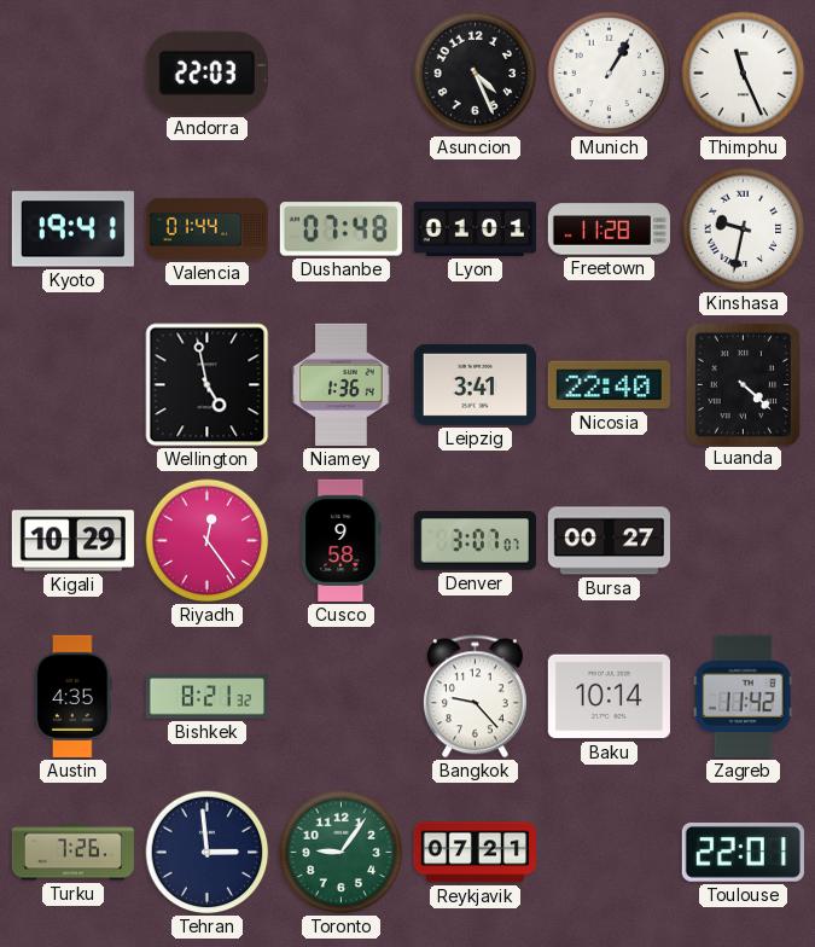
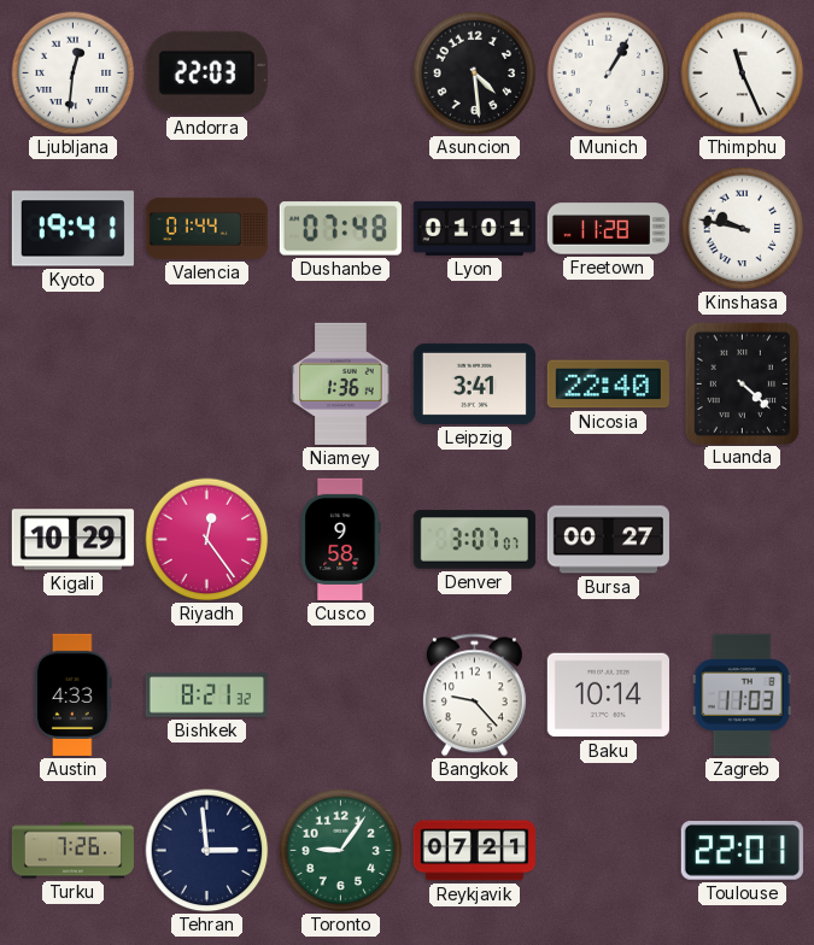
Ljubljana: none -> 12:31
Asuncion: 4:26 -> 4:29
Kinshasa: 9:32 -> 9:47
Wellington: 4:58 -> none
Austin: 4:35 -> 4:33
Zagreb: 11:42 -> 11:03
